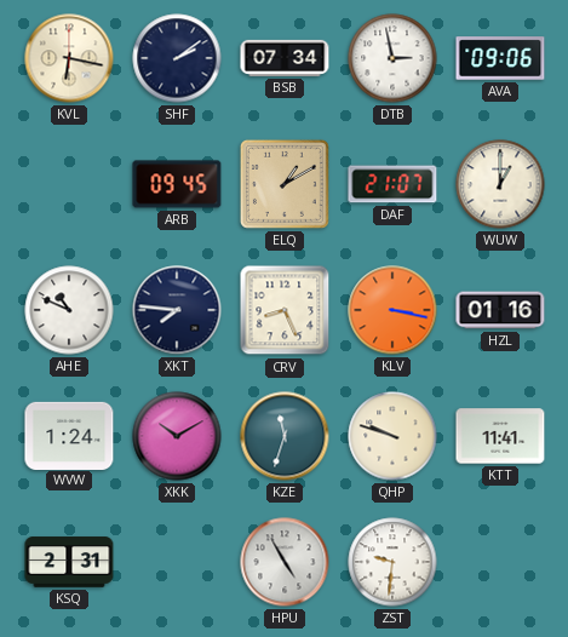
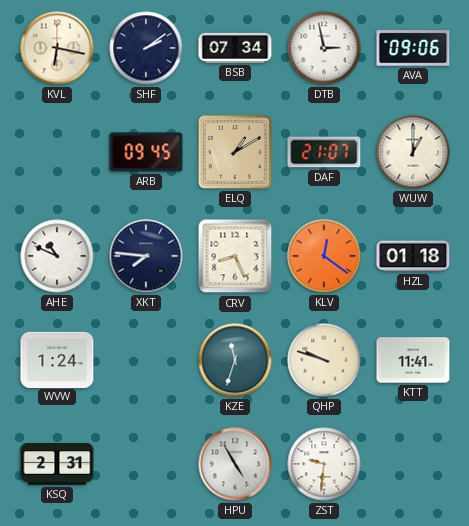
KLV: 3:17 -> 12:21
HZL: 01:16 -> 01:18
XKK: 10:10 -> none
